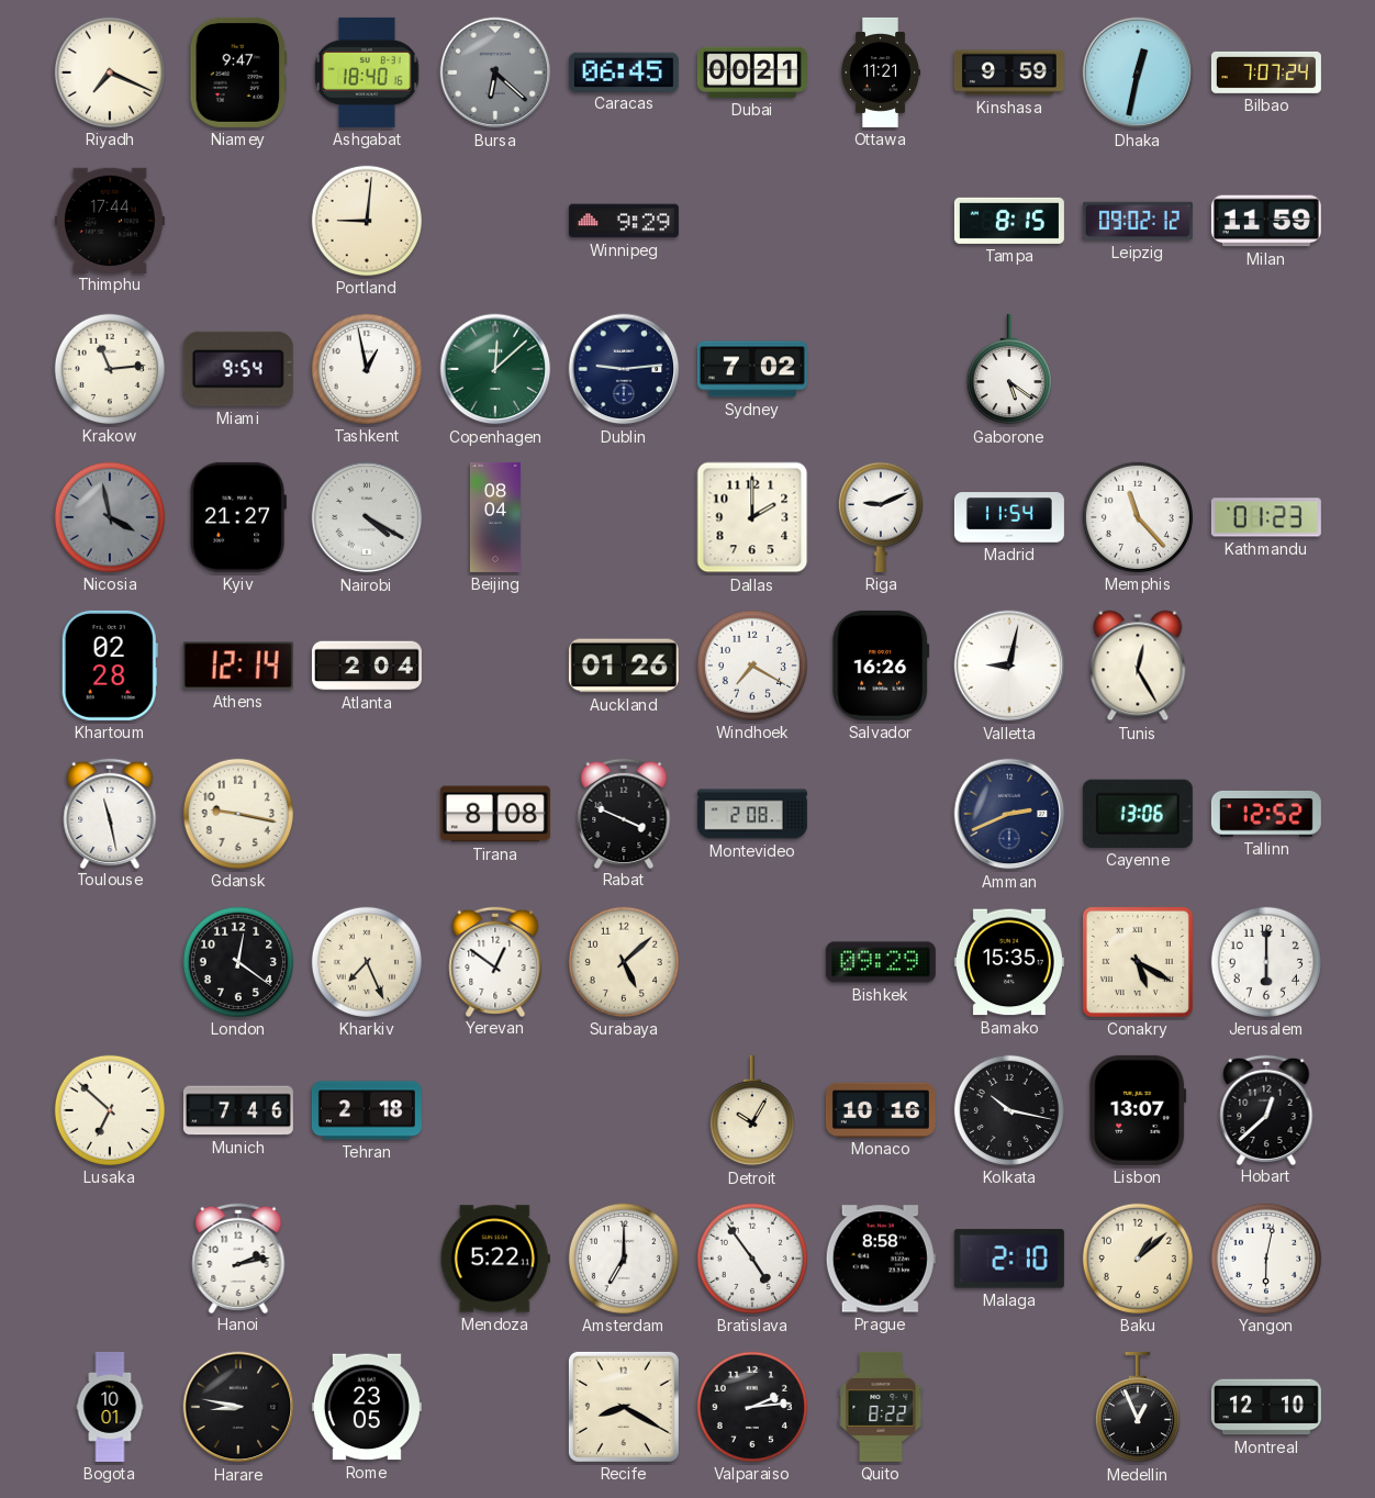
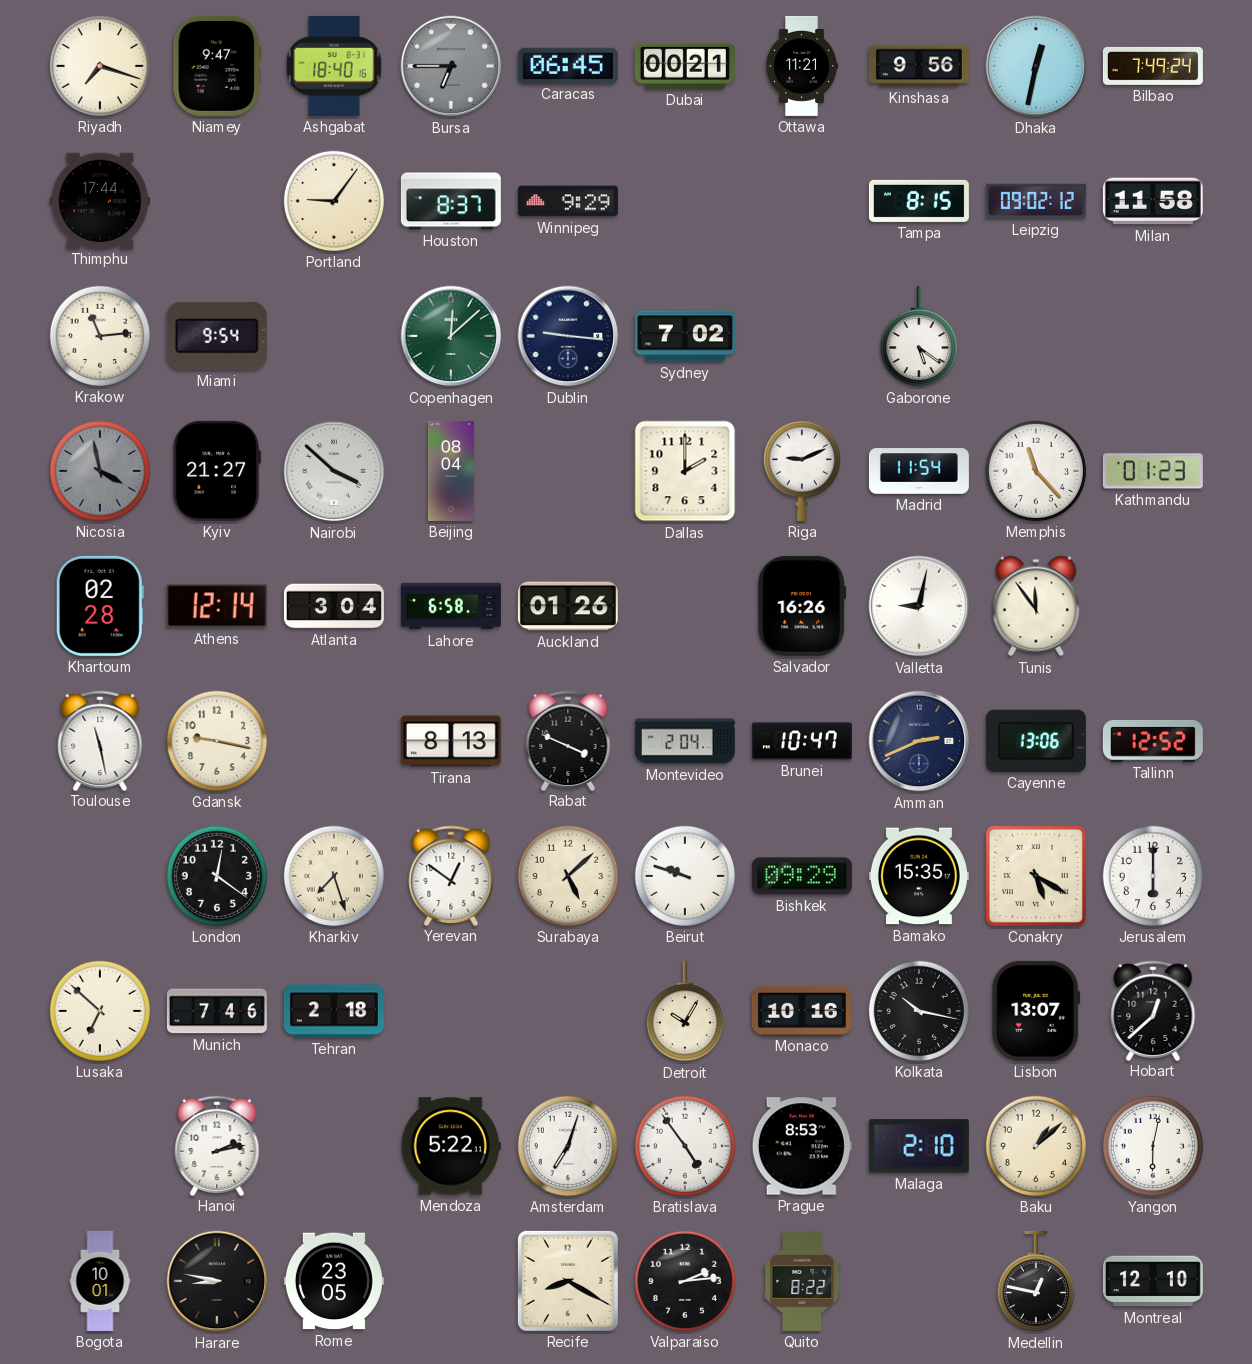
Riyadh: 7:19 -> 7:18
Bursa: 6:22 -> 6:45
Kinshasa: 9:59 -> 9:56
Bilbao: 7:07 -> 7:49
Portland: 9:01 -> 9:06
Houston: none -> 8:37
Milan: 11:59 -> 11:58
Tashkent: 12:58 -> none
Dublin: 9:14 -> 9:16
Nairobi: 4:20 -> 3:52
Atlanta: 2:04 -> 3:04
Lahore: none -> 6:58
Windhoek: 7:20 -> none
Tunis: 12:25 -> 11:54
Tirana: 8:08 -> 8:13
Montevideo: 2:08 -> 2:04
Brunei: none -> 10:47
Kharkiv: 7:26 -> 7:27
Beirut: none -> 9:48
Amsterdam: 7:00 -> 7:03
Prague: 8:58 -> 8:53
Medellin: 12:56 -> 12:47
